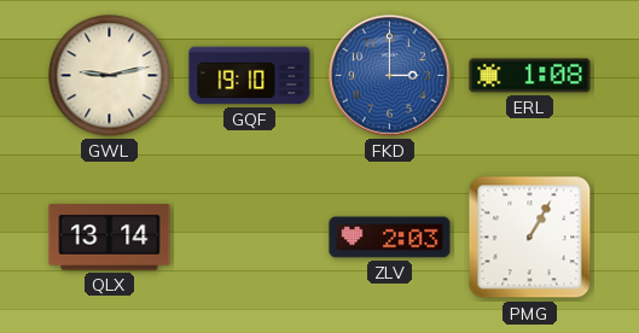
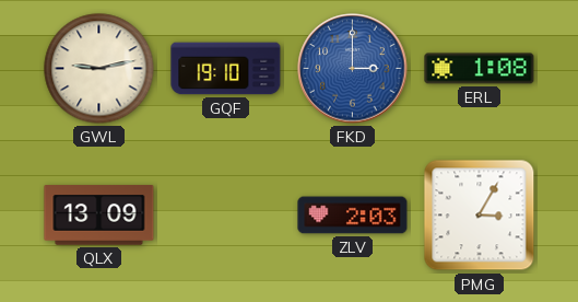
QLX: 13:14 -> 13:09
PMG: 1:05 -> 3:05
